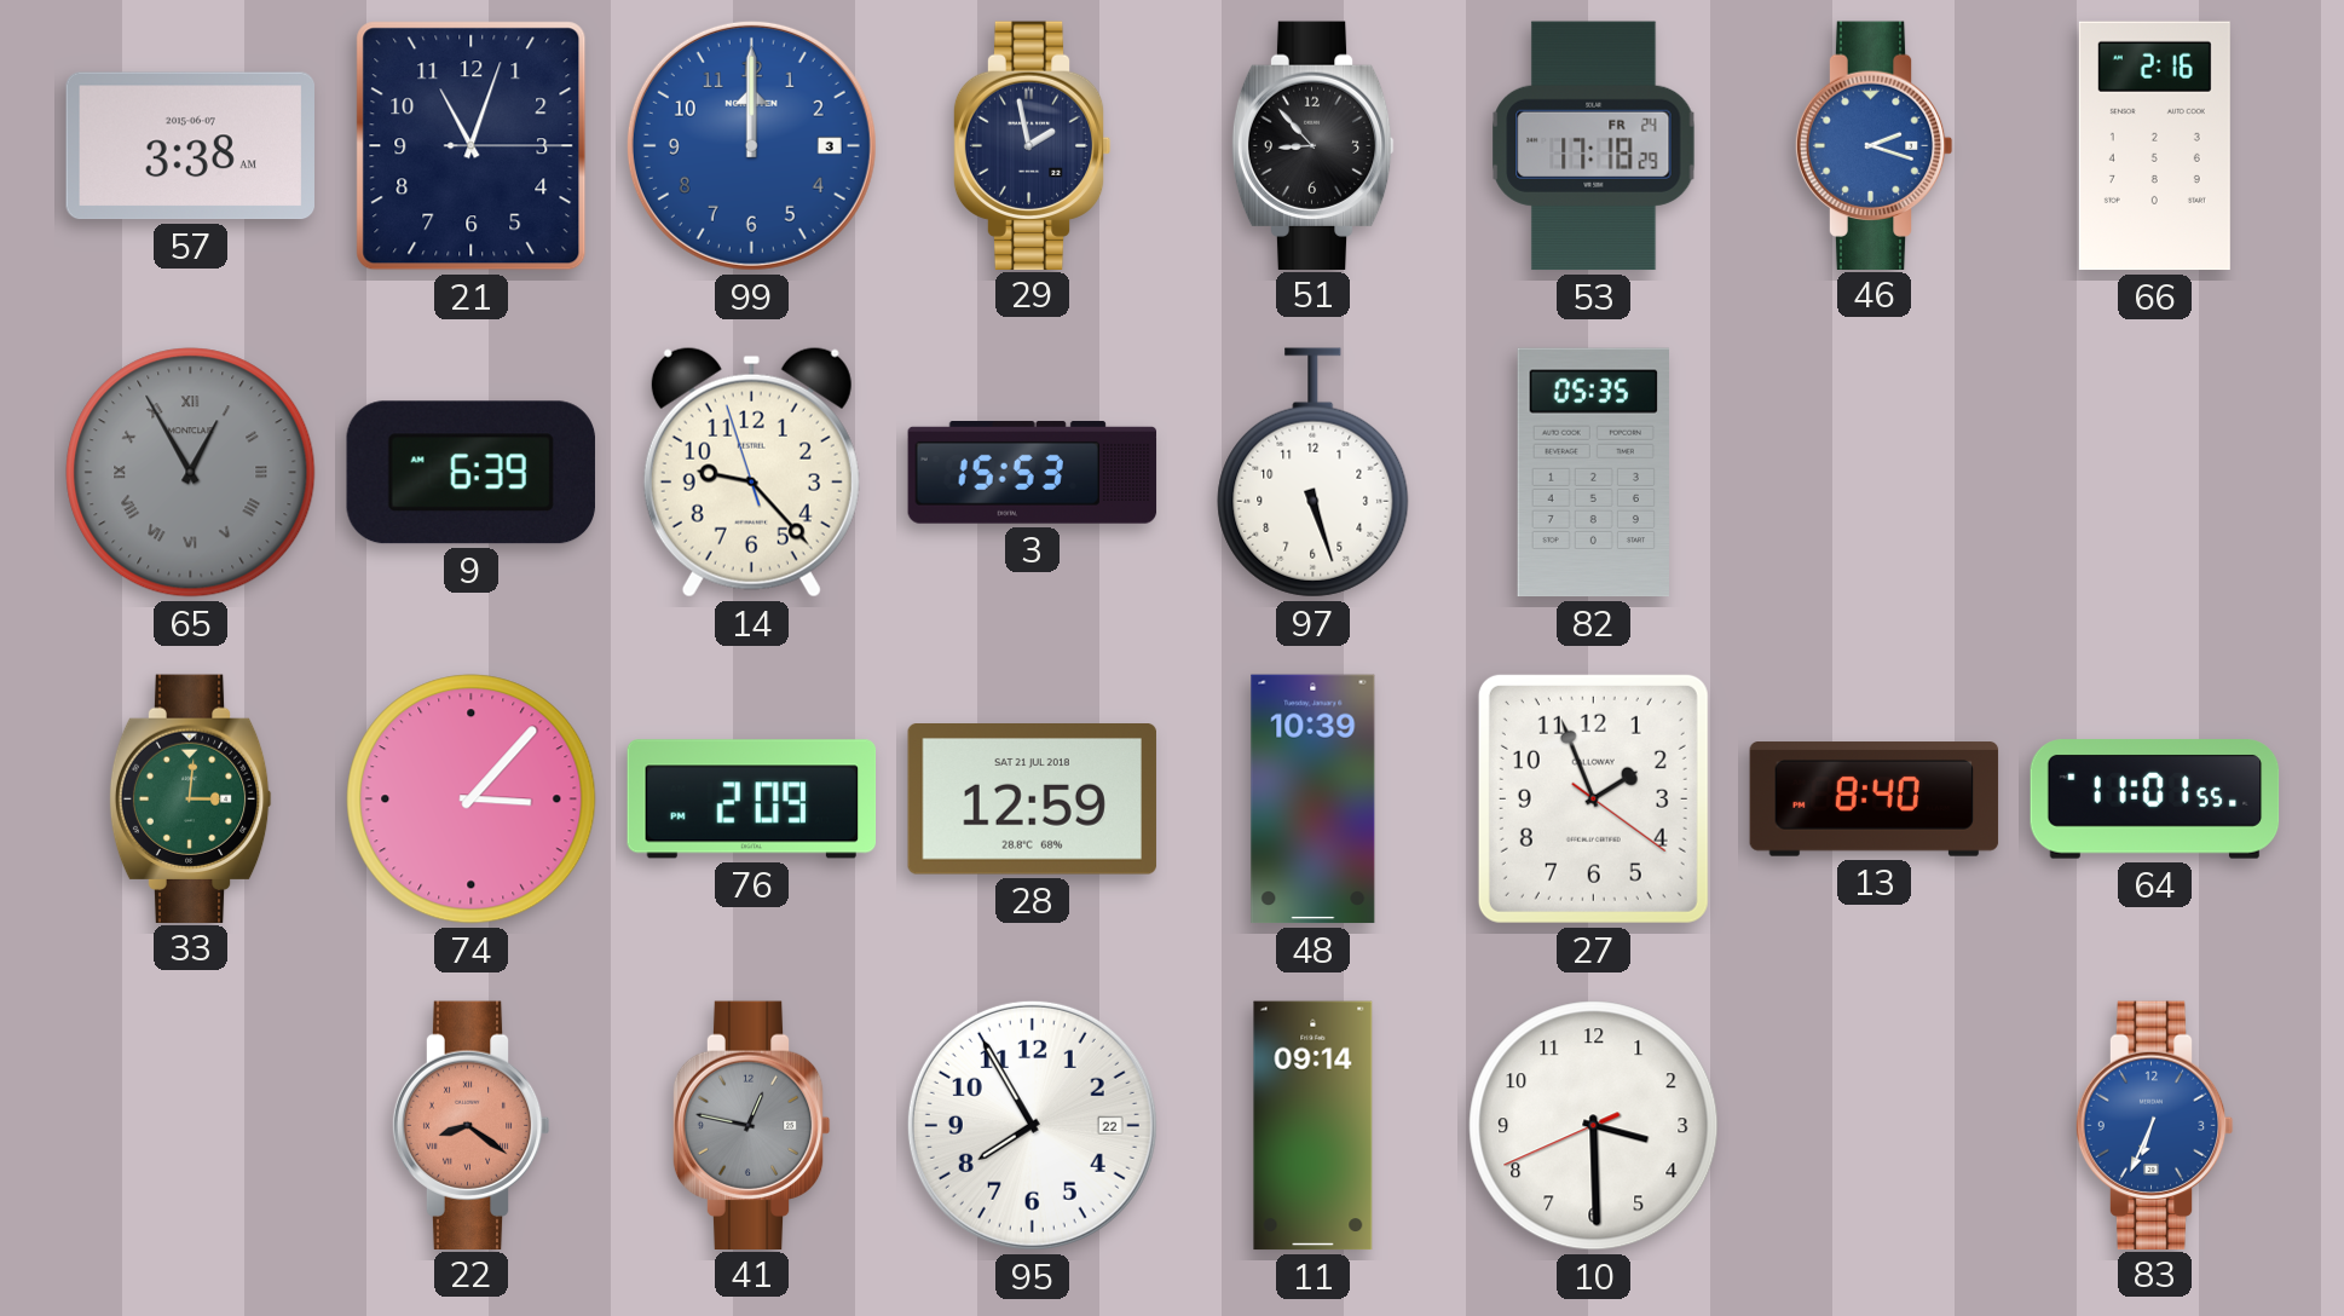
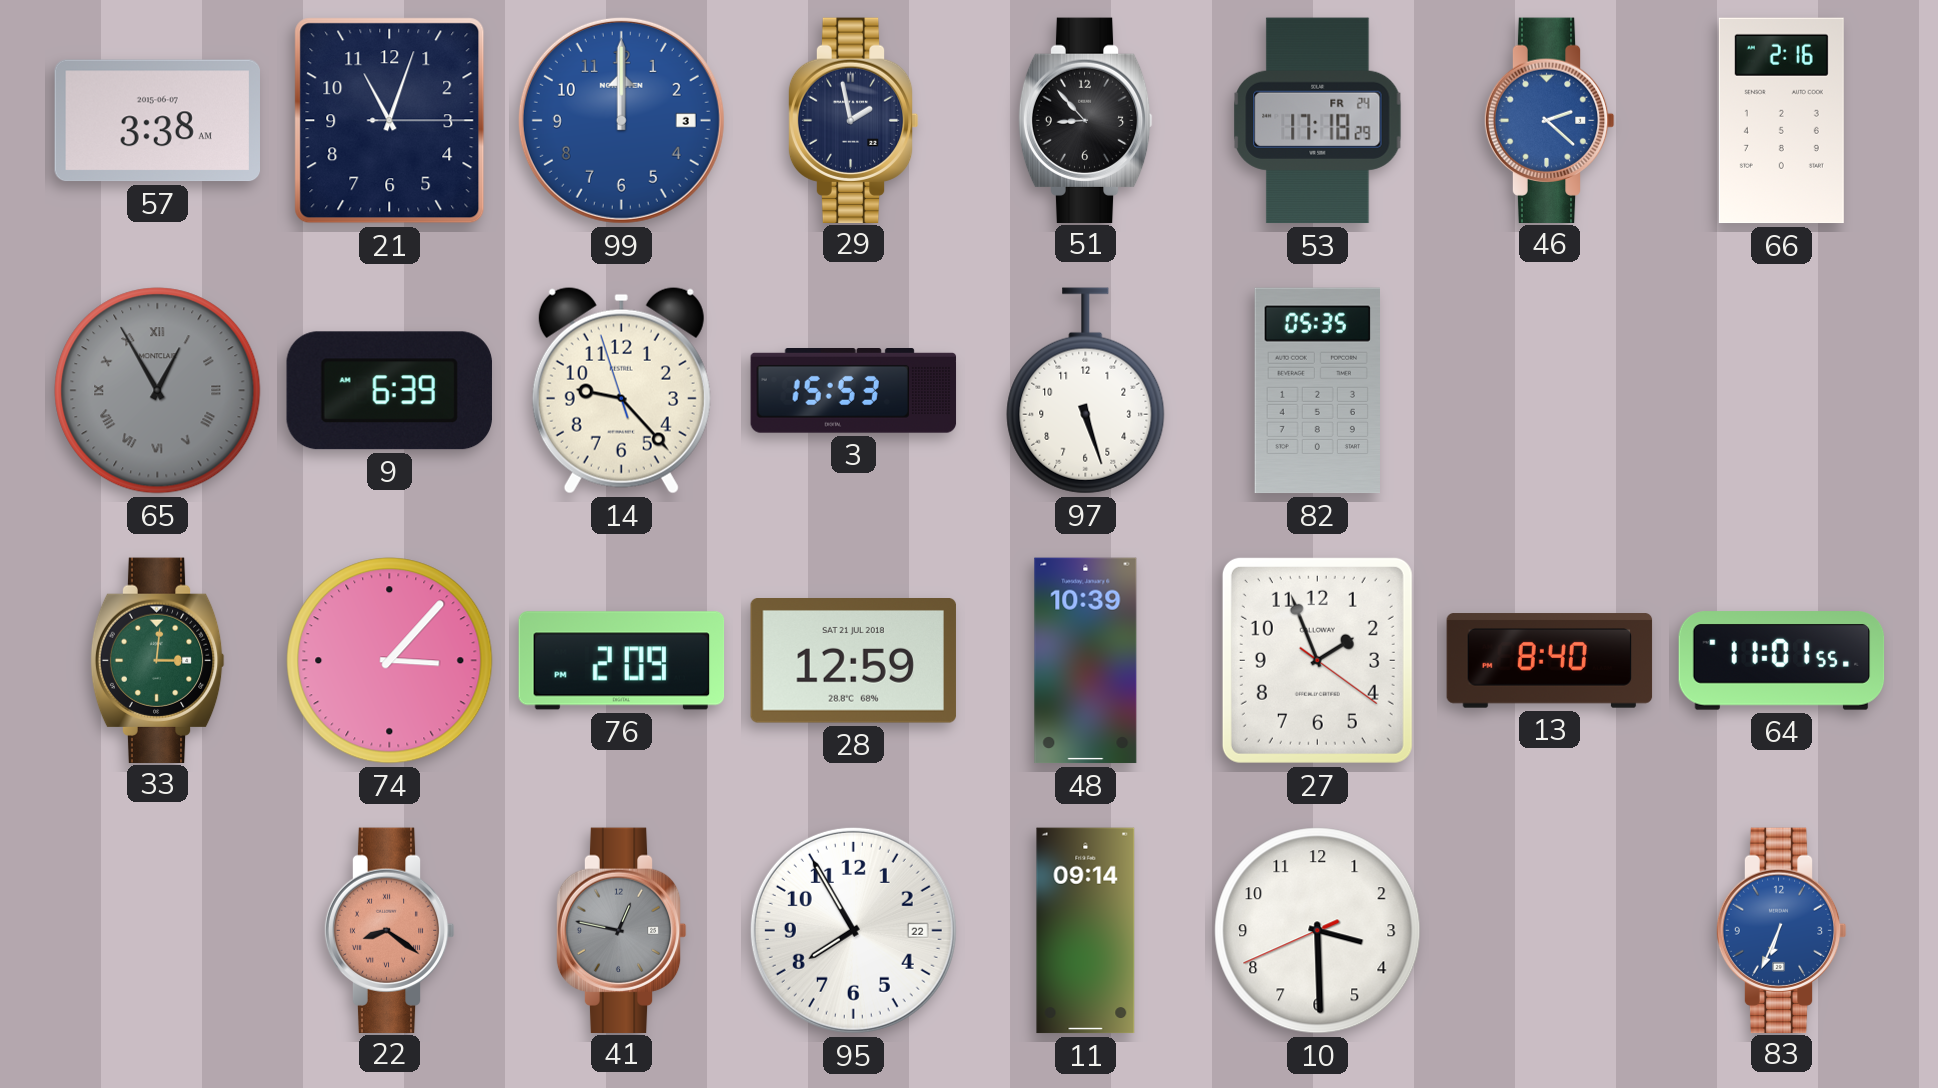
46: 2:18 -> 2:22
